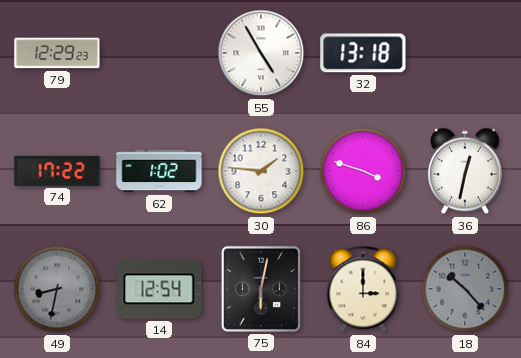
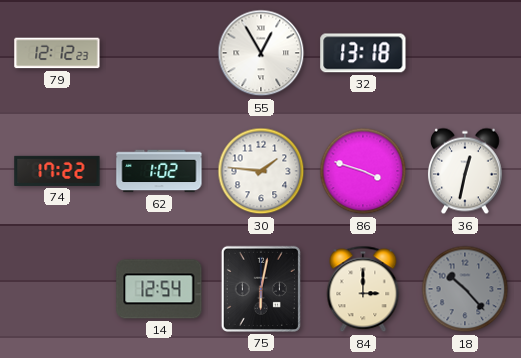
79: 12:29 -> 12:12
55: 4:55 -> 12:55
49: 8:32 -> none
